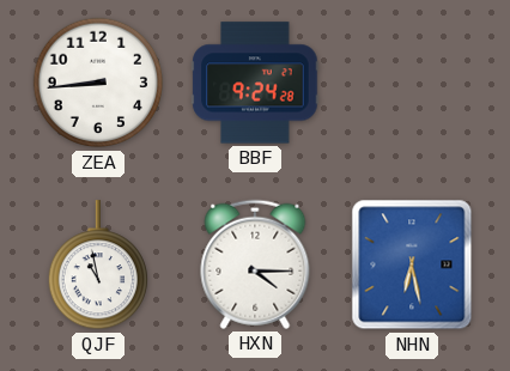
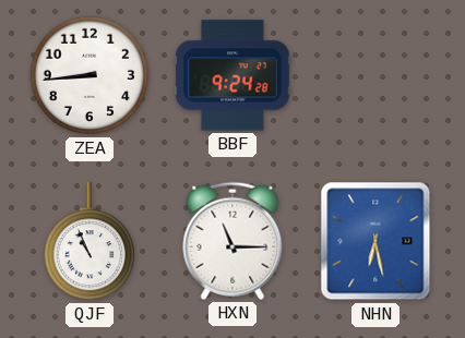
QJF: 10:58 -> 10:56
HXN: 4:15 -> 11:15
